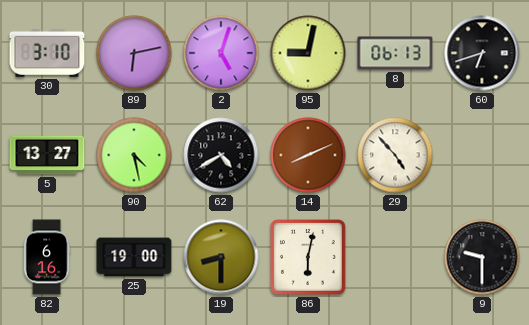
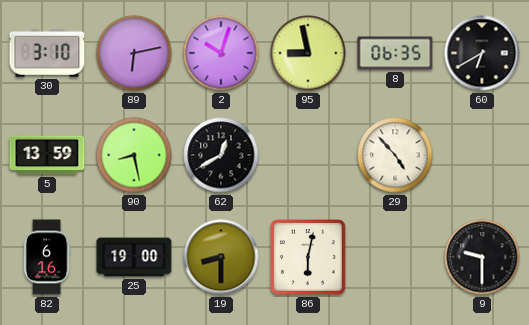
2: 5:03 -> 10:03
95: 9:02 -> 8:58
8: 06:13 -> 06:35
60: 6:42 -> 6:40
5: 13:27 -> 13:59
90: 4:28 -> 8:28
62: 4:40 -> 12:40
14: 8:11 -> none
